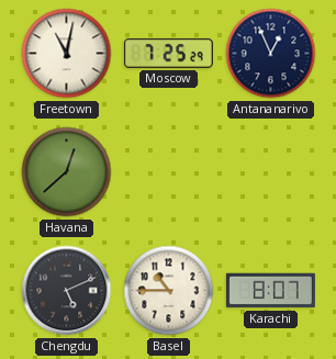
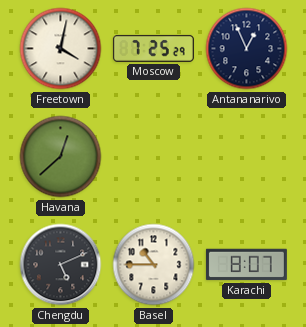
Freetown: 11:02 -> 4:02
